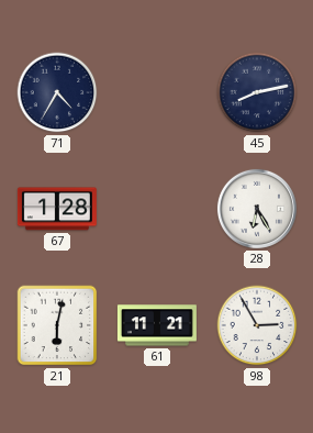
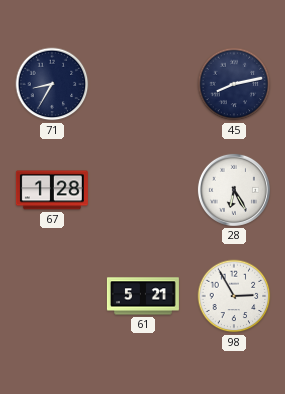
71: 4:35 -> 8:35
21: 6:02 -> none
61: 11:21 -> 5:21
